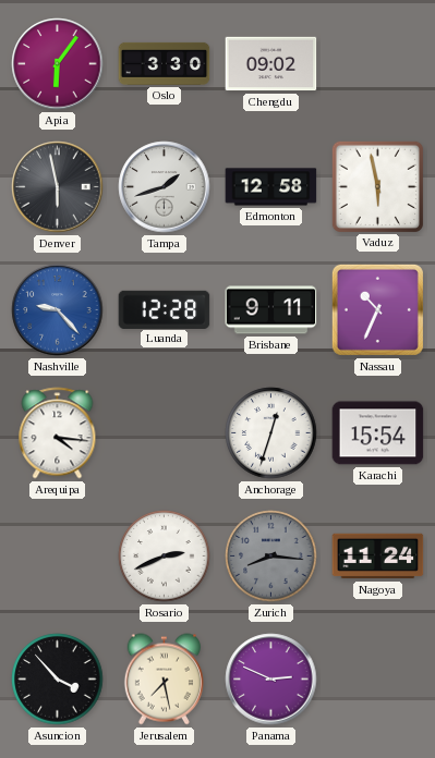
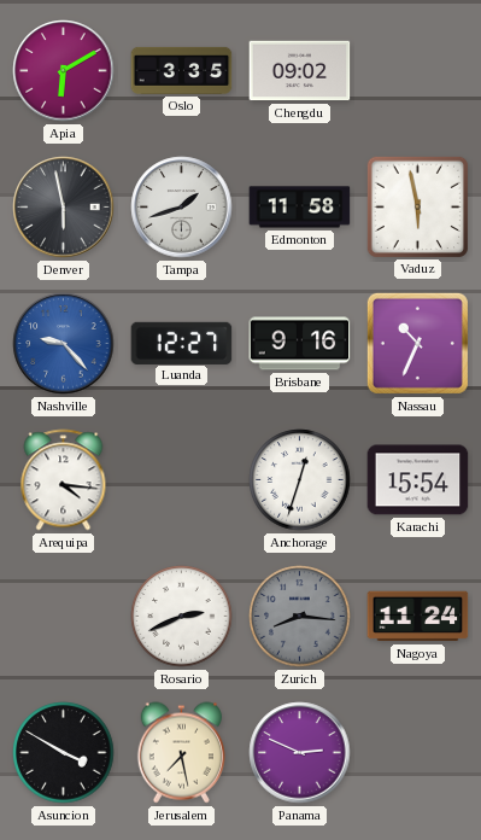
Apia: 6:06 -> 6:10
Oslo: 3:30 -> 3:35
Edmonton: 12:58 -> 11:58
Luanda: 12:28 -> 12:27
Brisbane: 9:11 -> 9:16
Asuncion: 3:53 -> 3:50
